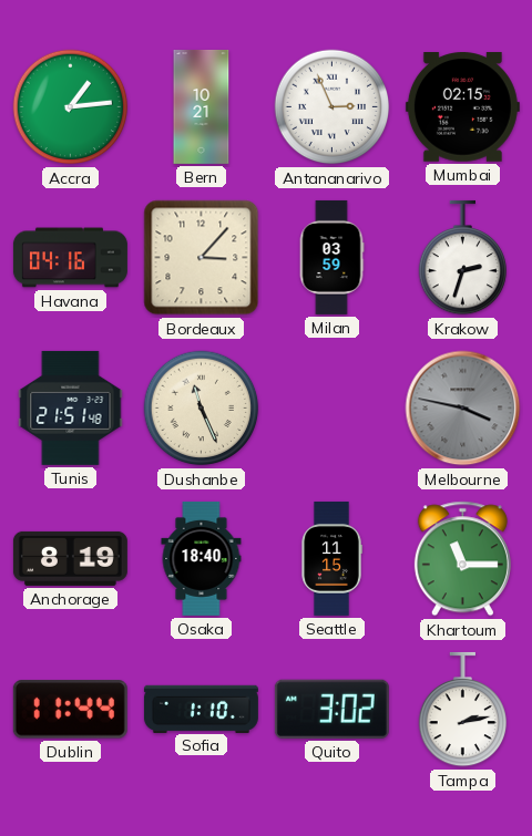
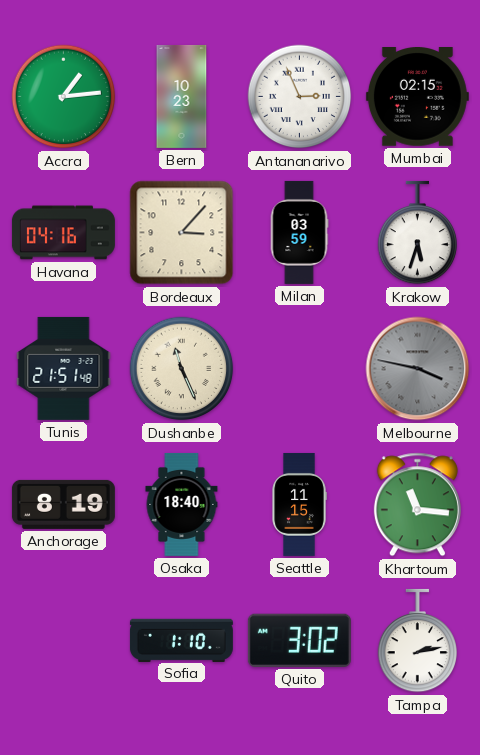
Bern: 10:21 -> 10:23
Krakow: 2:33 -> 5:33
Khartoum: 11:15 -> 11:16
Dublin: 11:44 -> none
